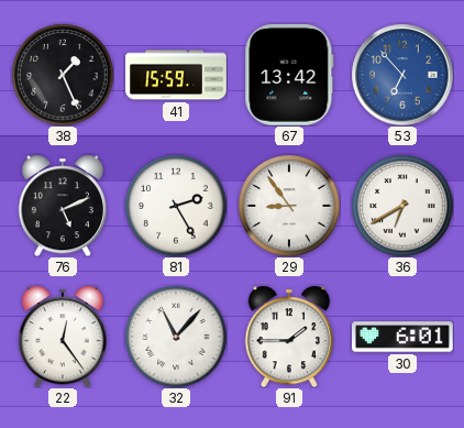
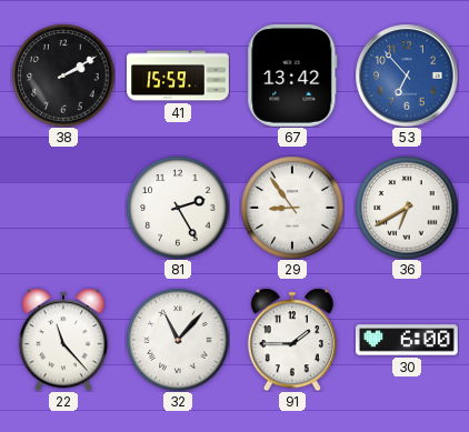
38: 1:26 -> 2:10
76: 5:11 -> none
22: 12:24 -> 11:23
30: 6:01 -> 6:00
